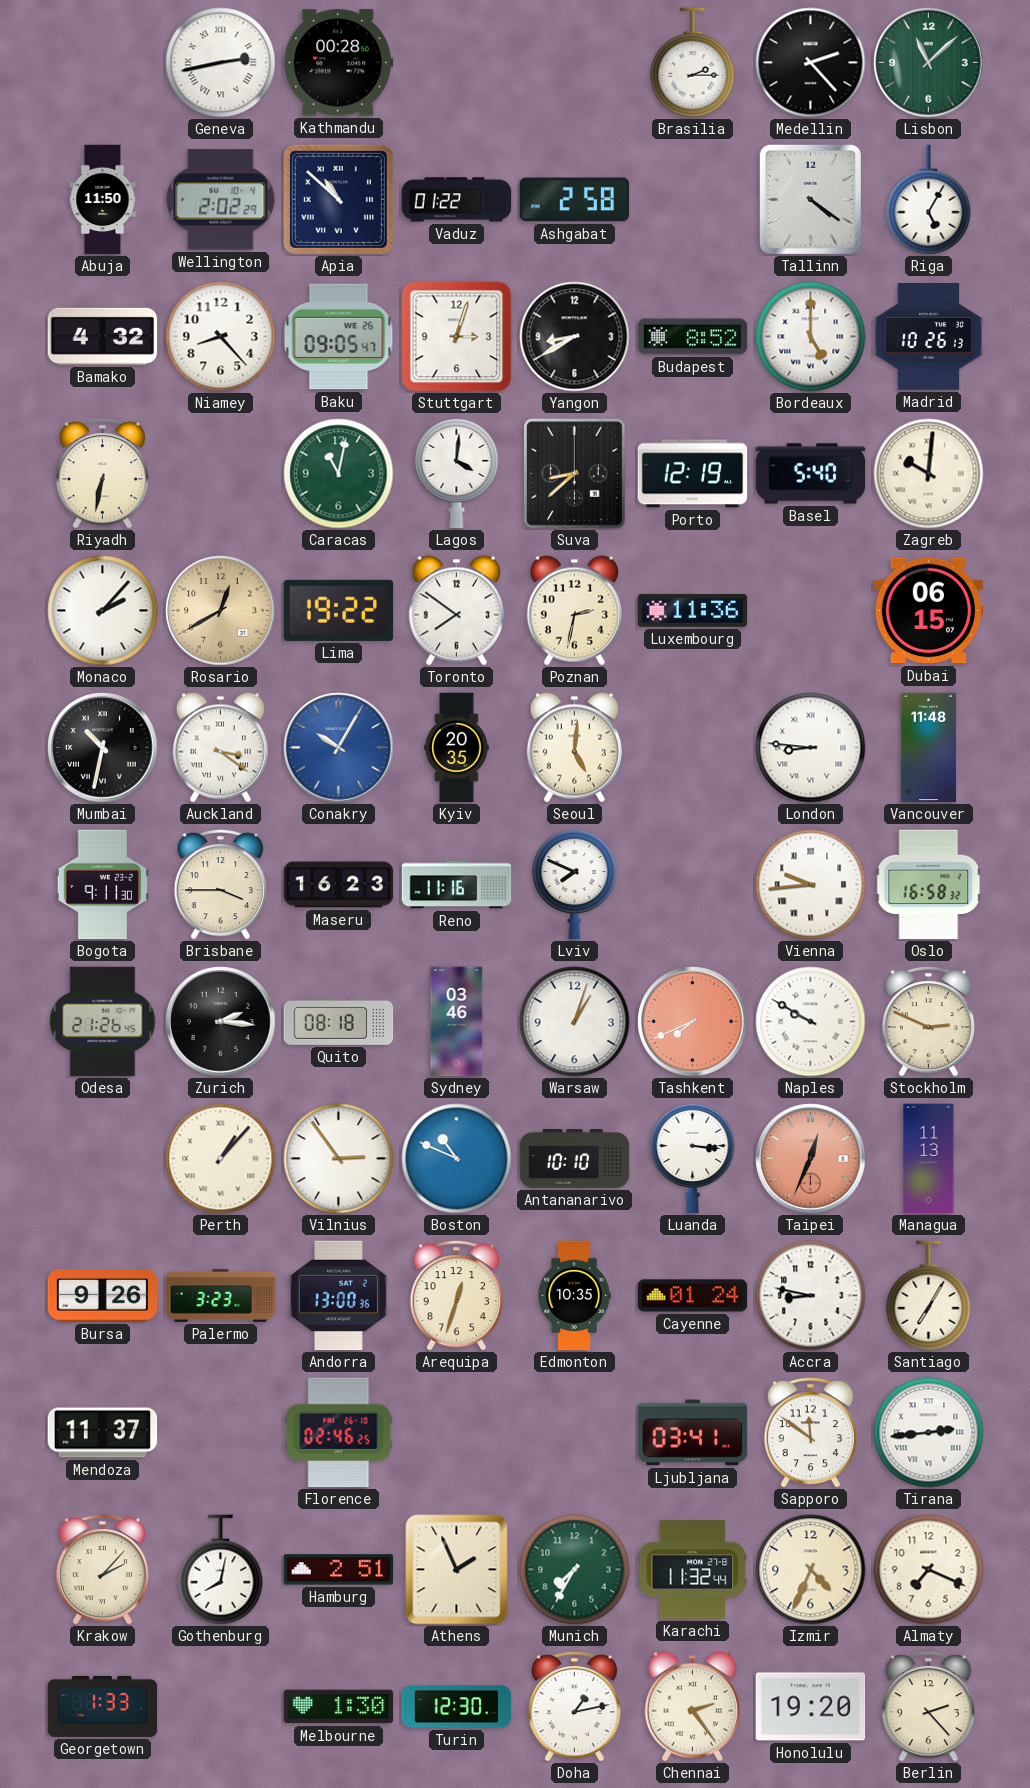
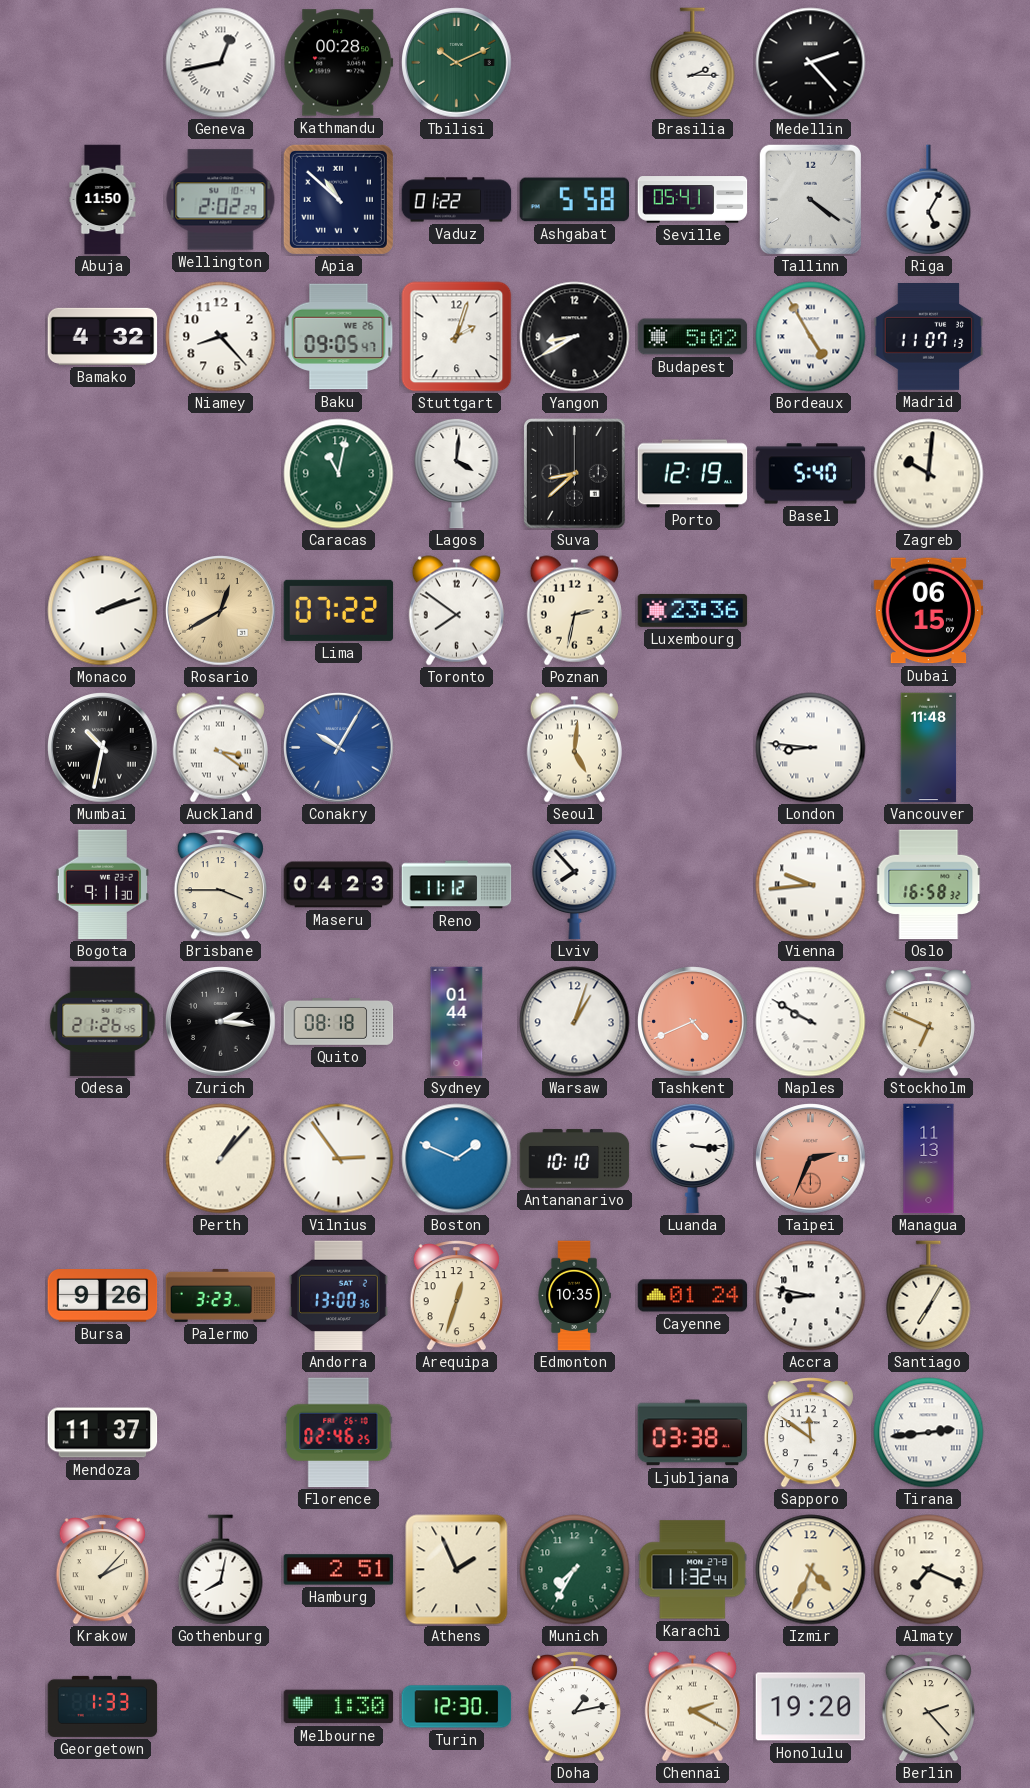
Geneva: 2:43 -> 12:43
Tbilisi: none -> 10:11
Lisbon: 11:08 -> none
Ashgabat: 2:58 -> 5:58
Seville: none -> 05:41
Stuttgart: 3:03 -> 2:03
Budapest: 8:52 -> 5:02
Bordeaux: 5:00 -> 4:55
Madrid: 10:26 -> 11:07
Riyadh: 6:32 -> none
Monaco: 2:07 -> 2:12
Lima: 19:22 -> 07:22
Luxembourg: 11:36 -> 23:36
Kyiv: 20:35 -> none
Maseru: 16:23 -> 04:23
Reno: 11:16 -> 11:12
Lviv: 7:49 -> 7:53
Sydney: 03:46 -> 01:44
Tashkent: 7:41 -> 4:41
Stockholm: 2:49 -> 6:49
Boston: 10:49 -> 1:49
Taipei: 12:34 -> 2:34
Ljubljana: 03:41 -> 03:38
Chennai: 2:24 -> 2:20
